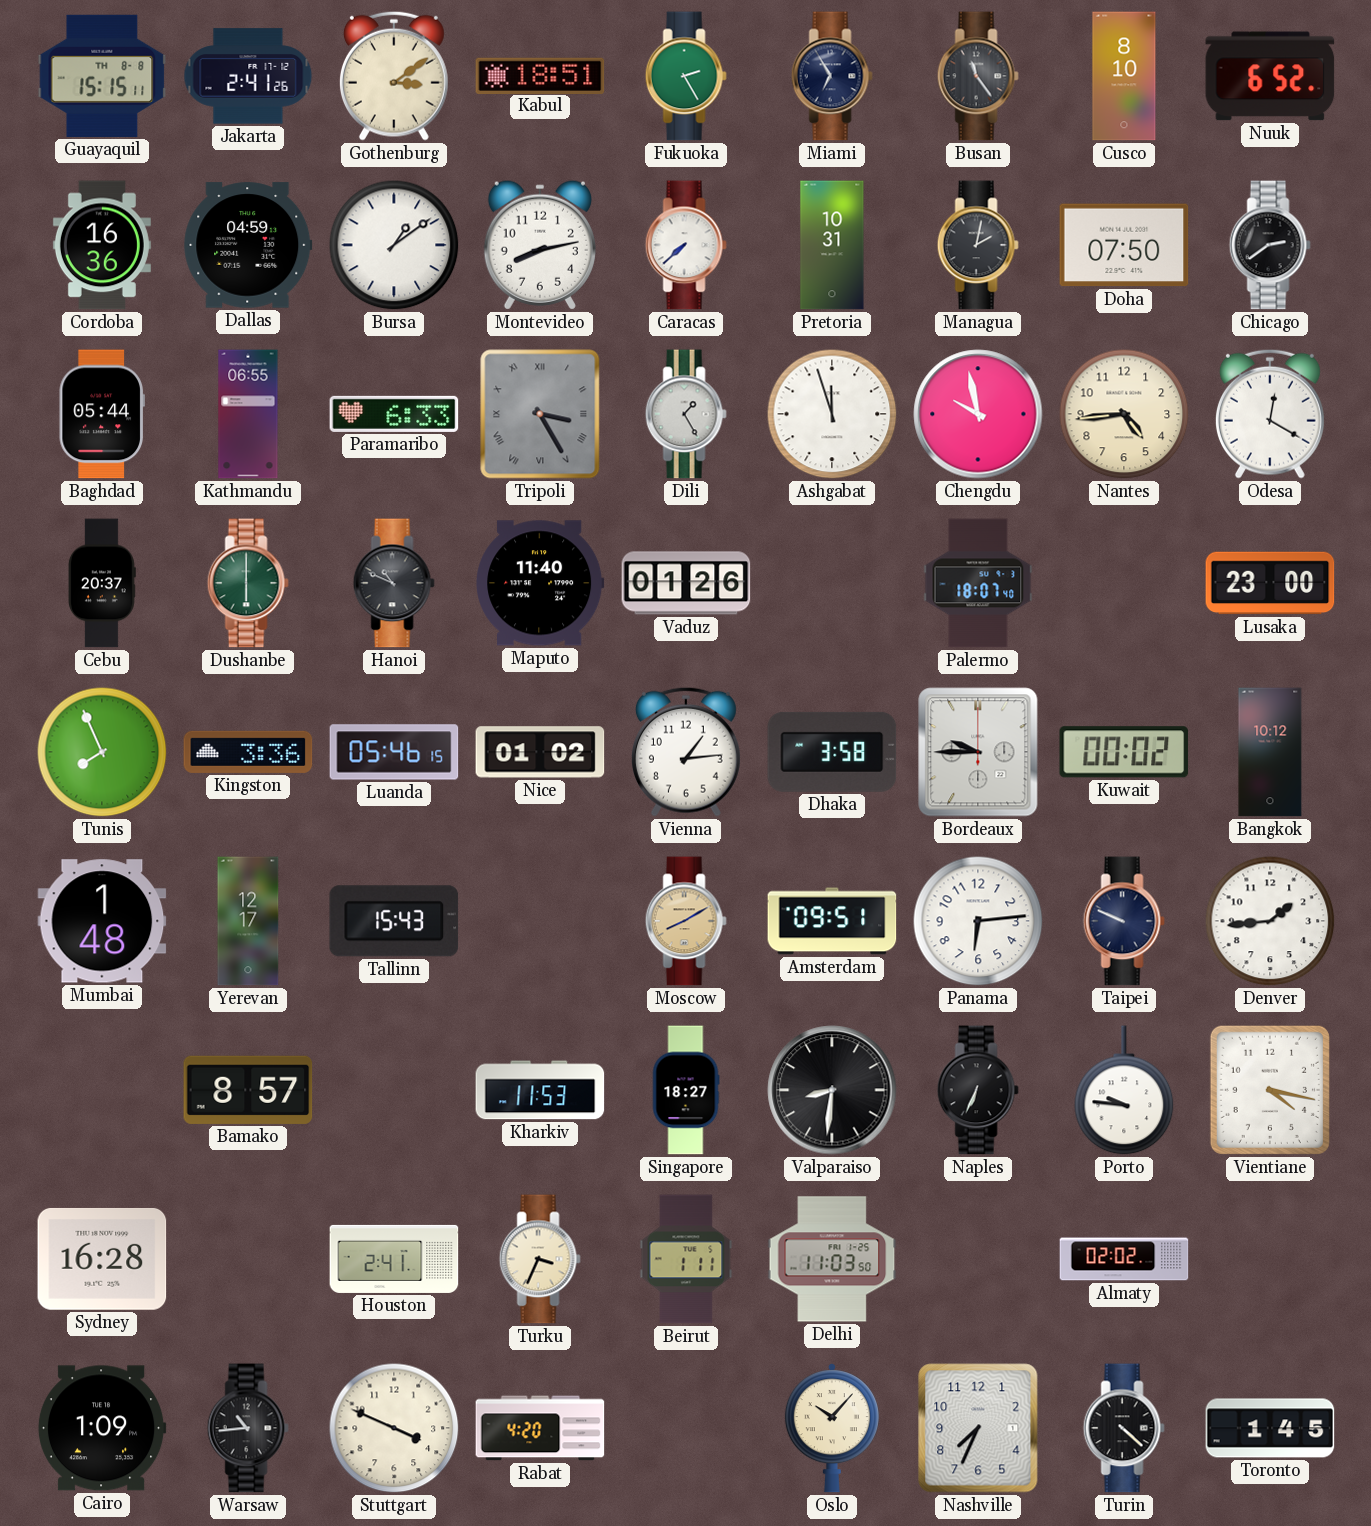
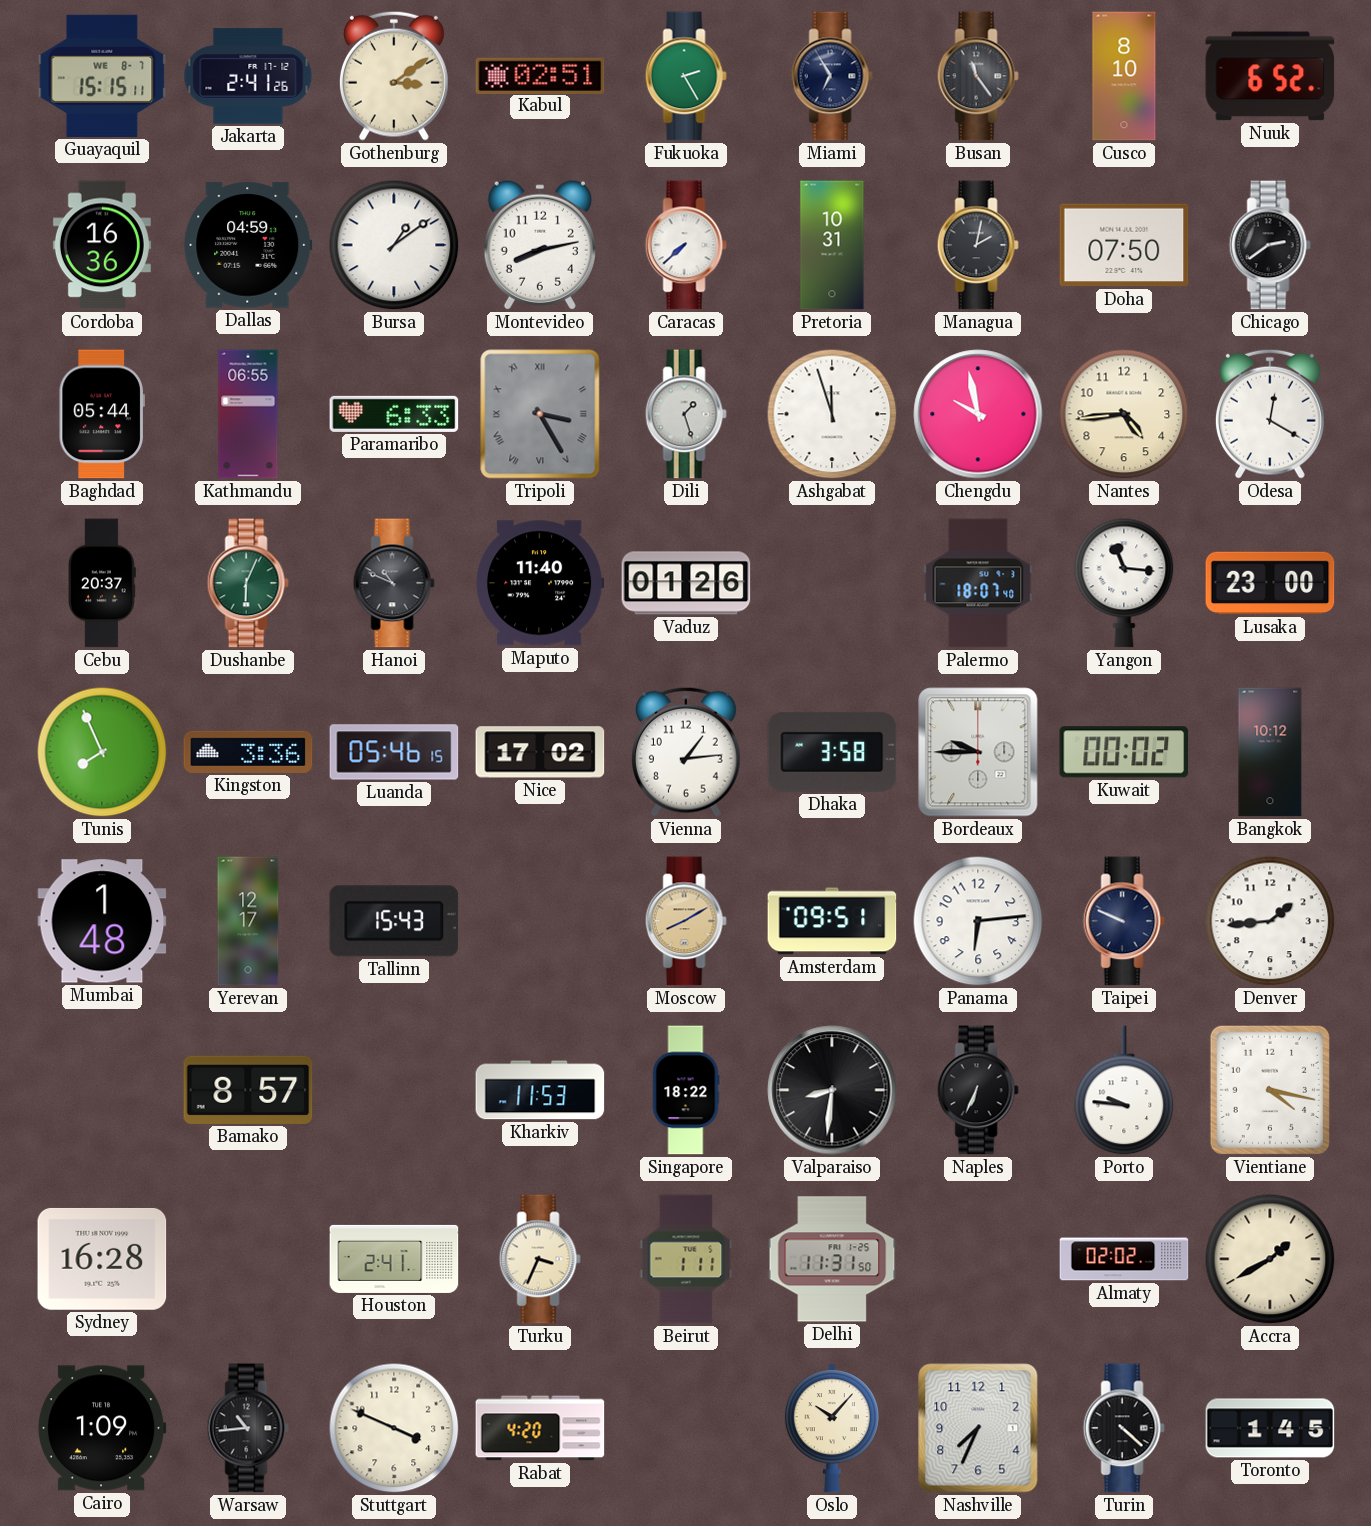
Guayaquil date: TH 8-8 -> WE 8-7
Kabul: 18:51 -> 02:51
Dili: 1:25 -> 1:27
Dushanbe: 6:00 -> 6:04
Yangon: none -> 11:16
Nice: 01:02 -> 17:02
Singapore: 18:27 -> 18:22
Delhi: 11:03 -> 11:31
Accra: none -> 1:40
